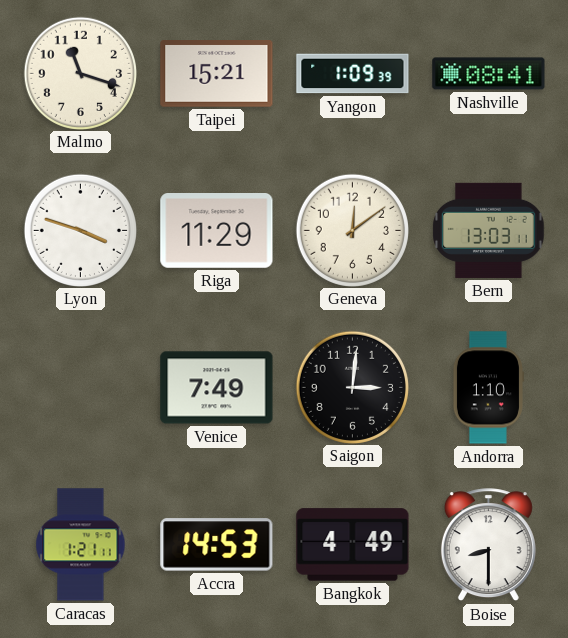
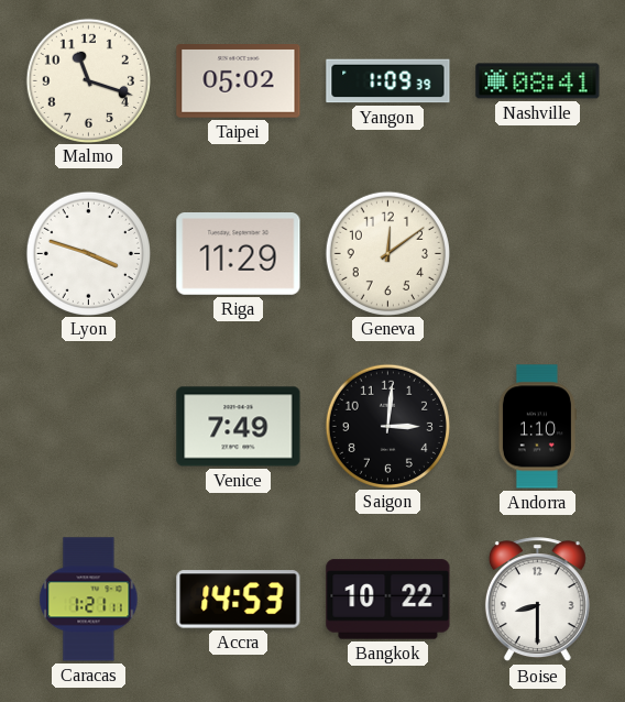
Taipei: 15:21 -> 05:02
Bern: 13:03 -> none
Bangkok: 4:49 -> 10:22
